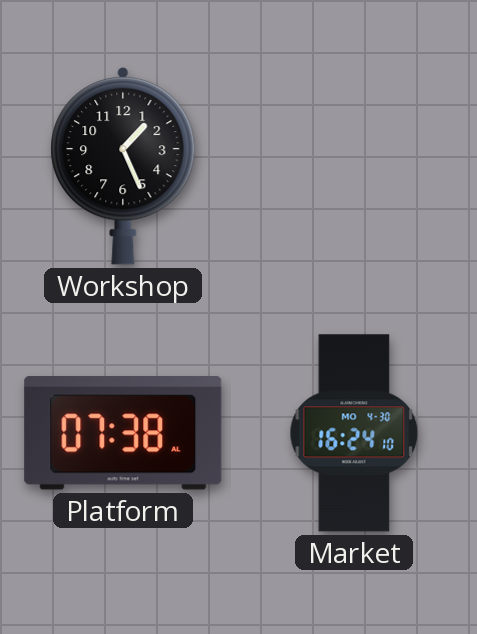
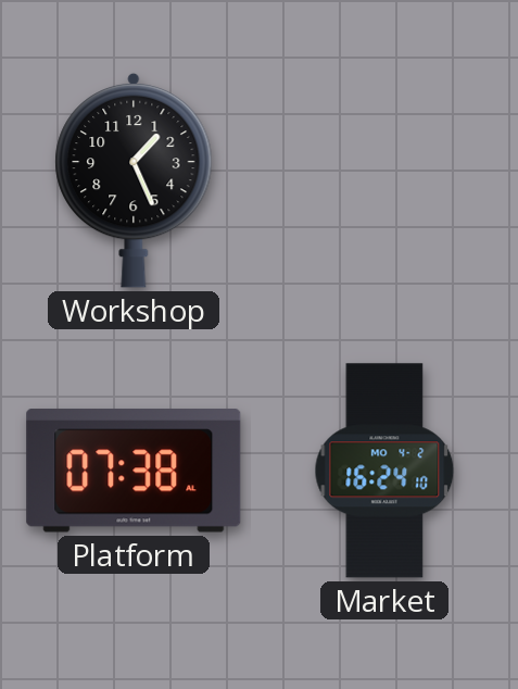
Market date: MO 4-30 -> MO 4-2
